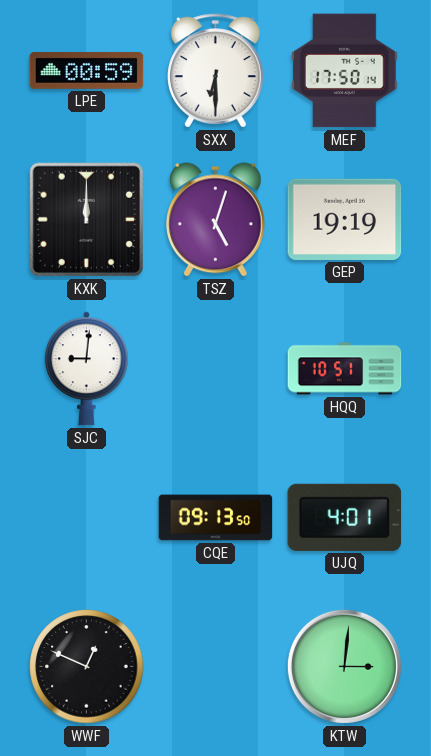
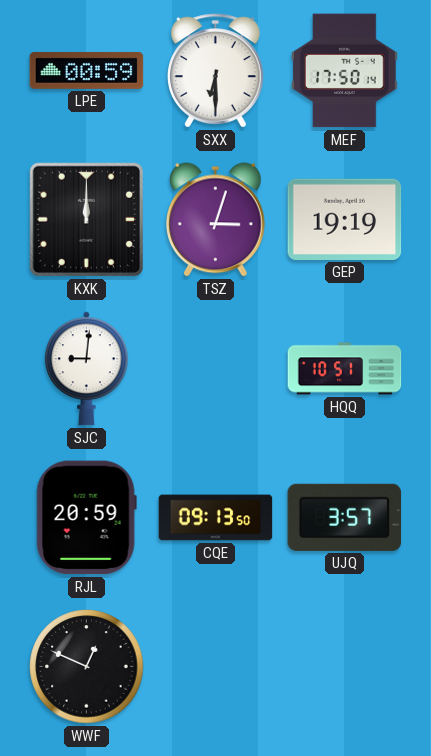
TSZ: 5:03 -> 3:03
RJL: none -> 20:59
UJQ: 4:01 -> 3:57
KTW: 3:01 -> none
